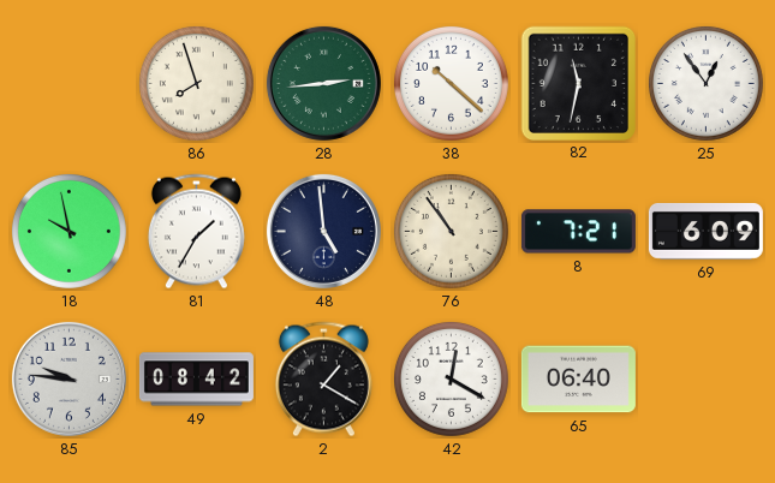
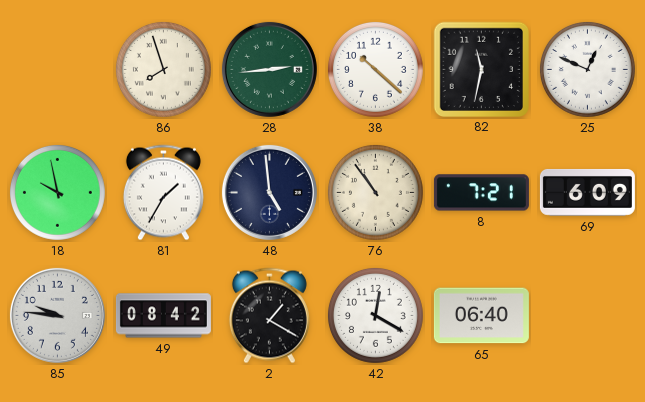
25: 12:54 -> 12:49
